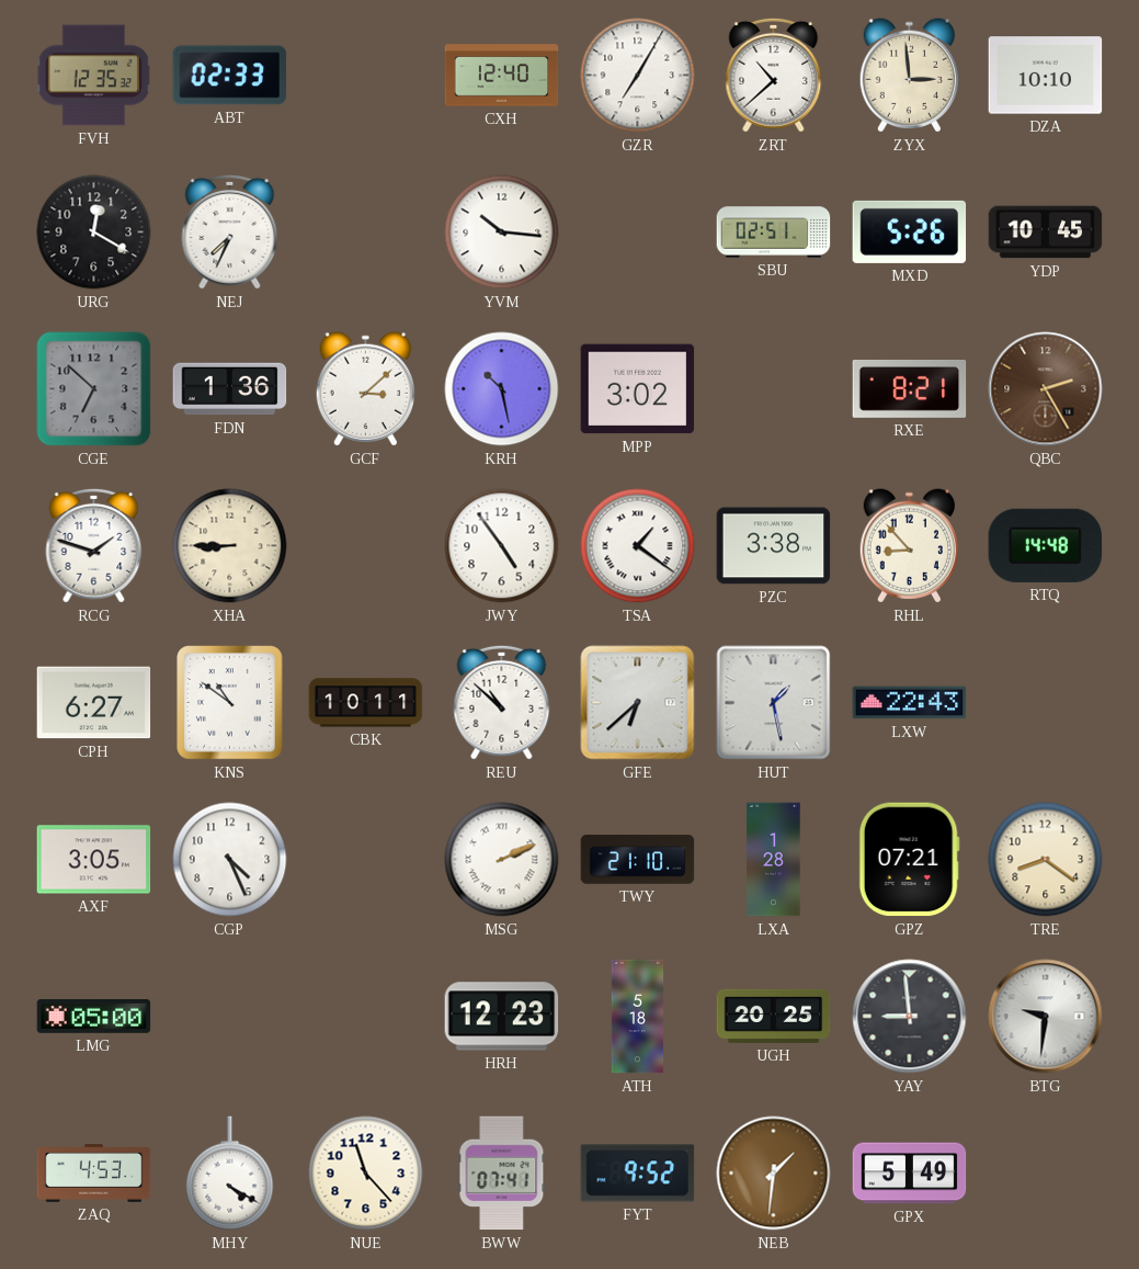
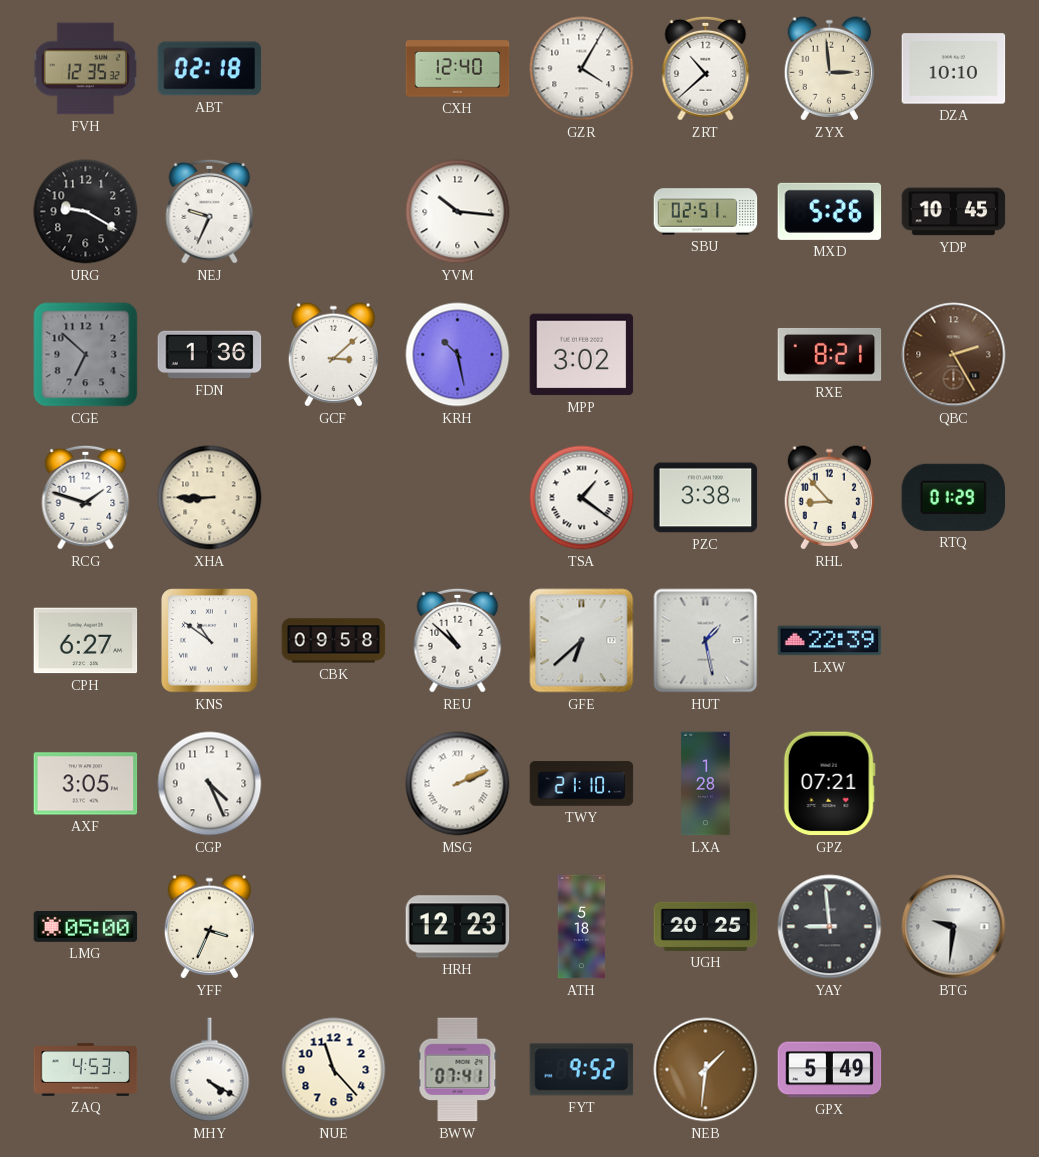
ABT: 02:33 -> 02:18
GZR: 7:05 -> 4:05
URG: 12:20 -> 9:20
NEJ: 7:34 -> 9:34
JWY: 4:54 -> none
RTQ: 14:48 -> 01:29
CBK: 10:11 -> 09:58
LXW: 22:43 -> 22:39
TRE: 8:21 -> none
YFF: none -> 3:34
